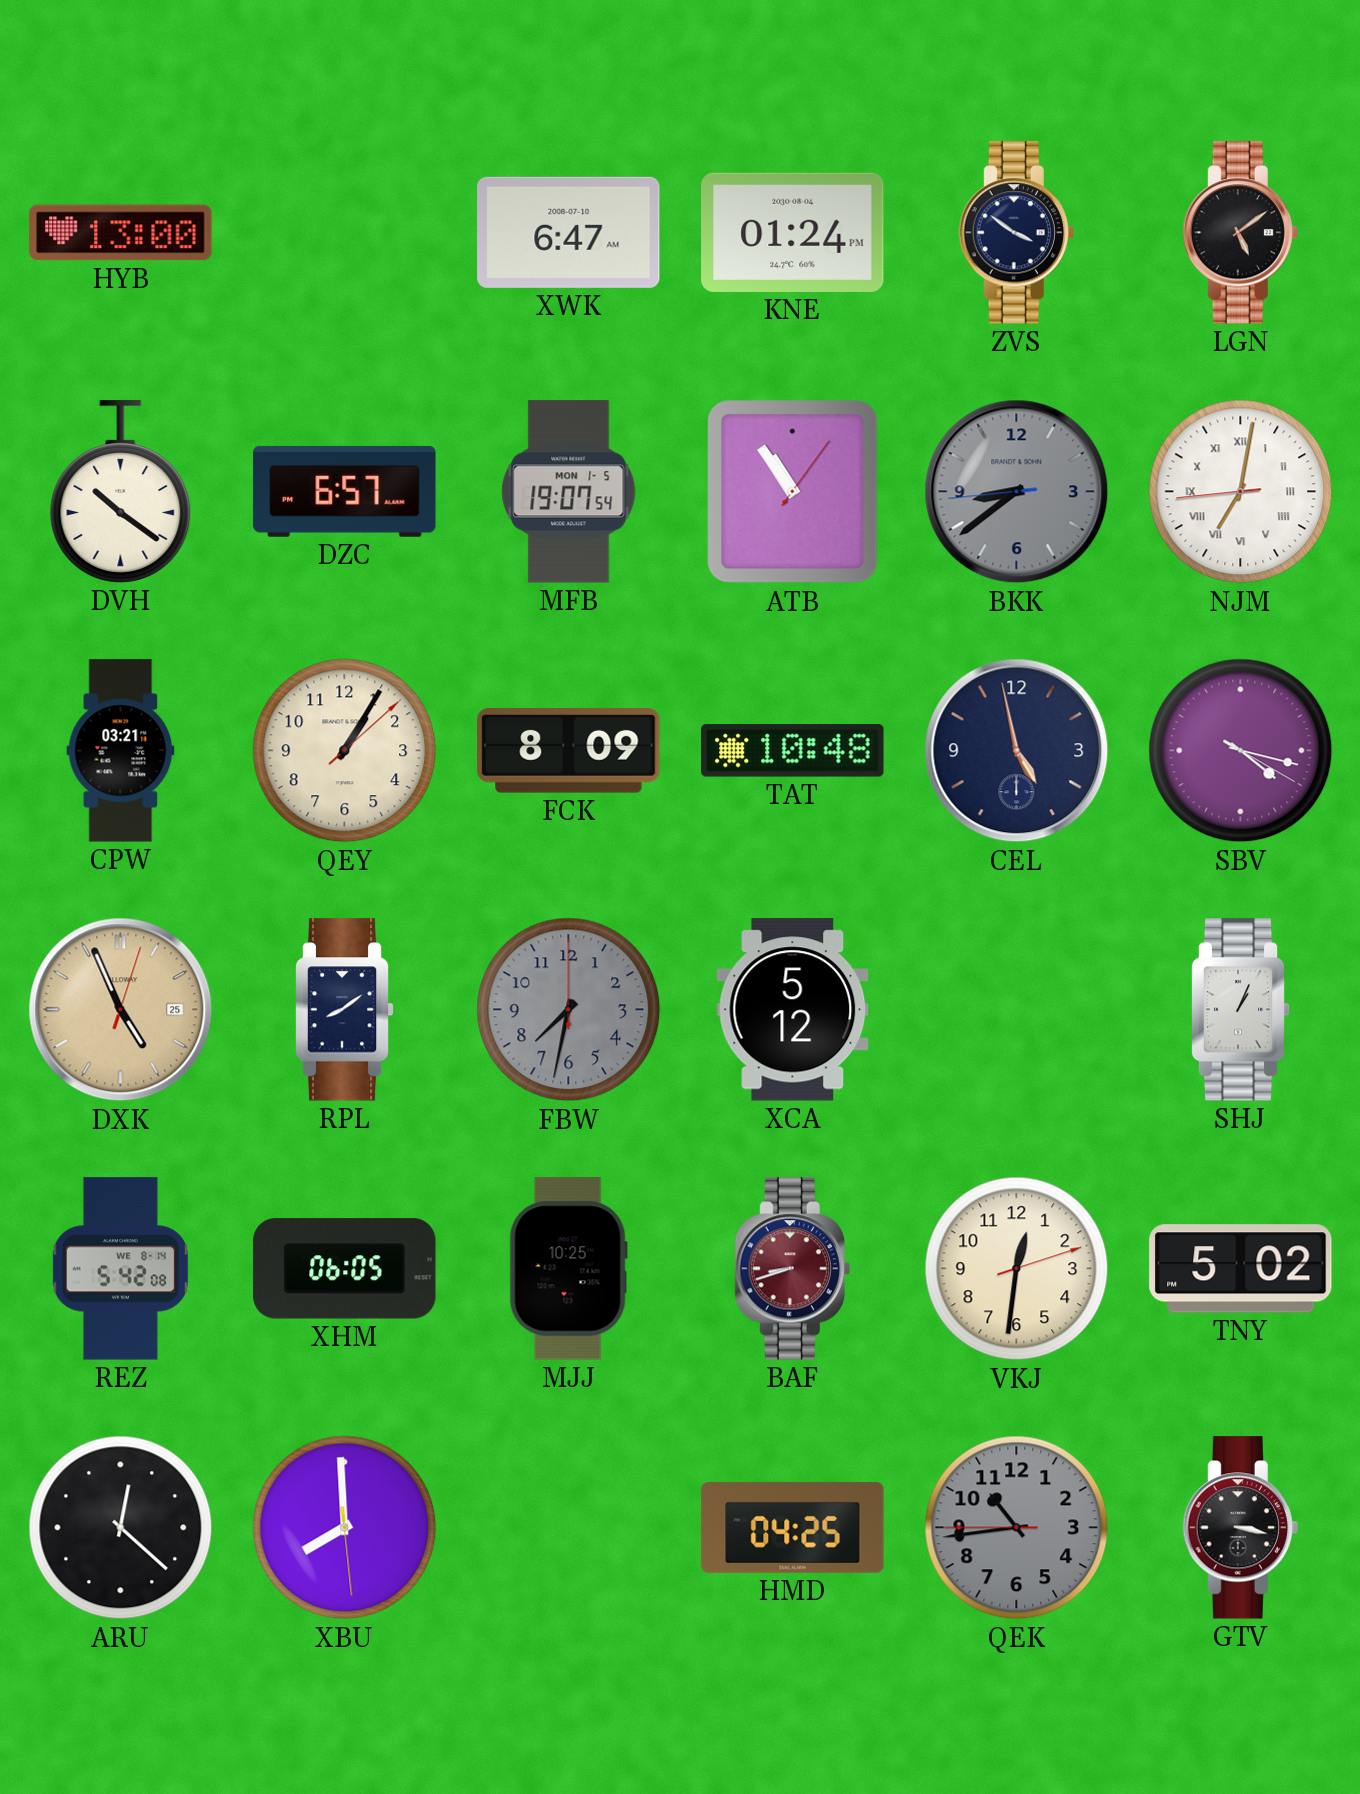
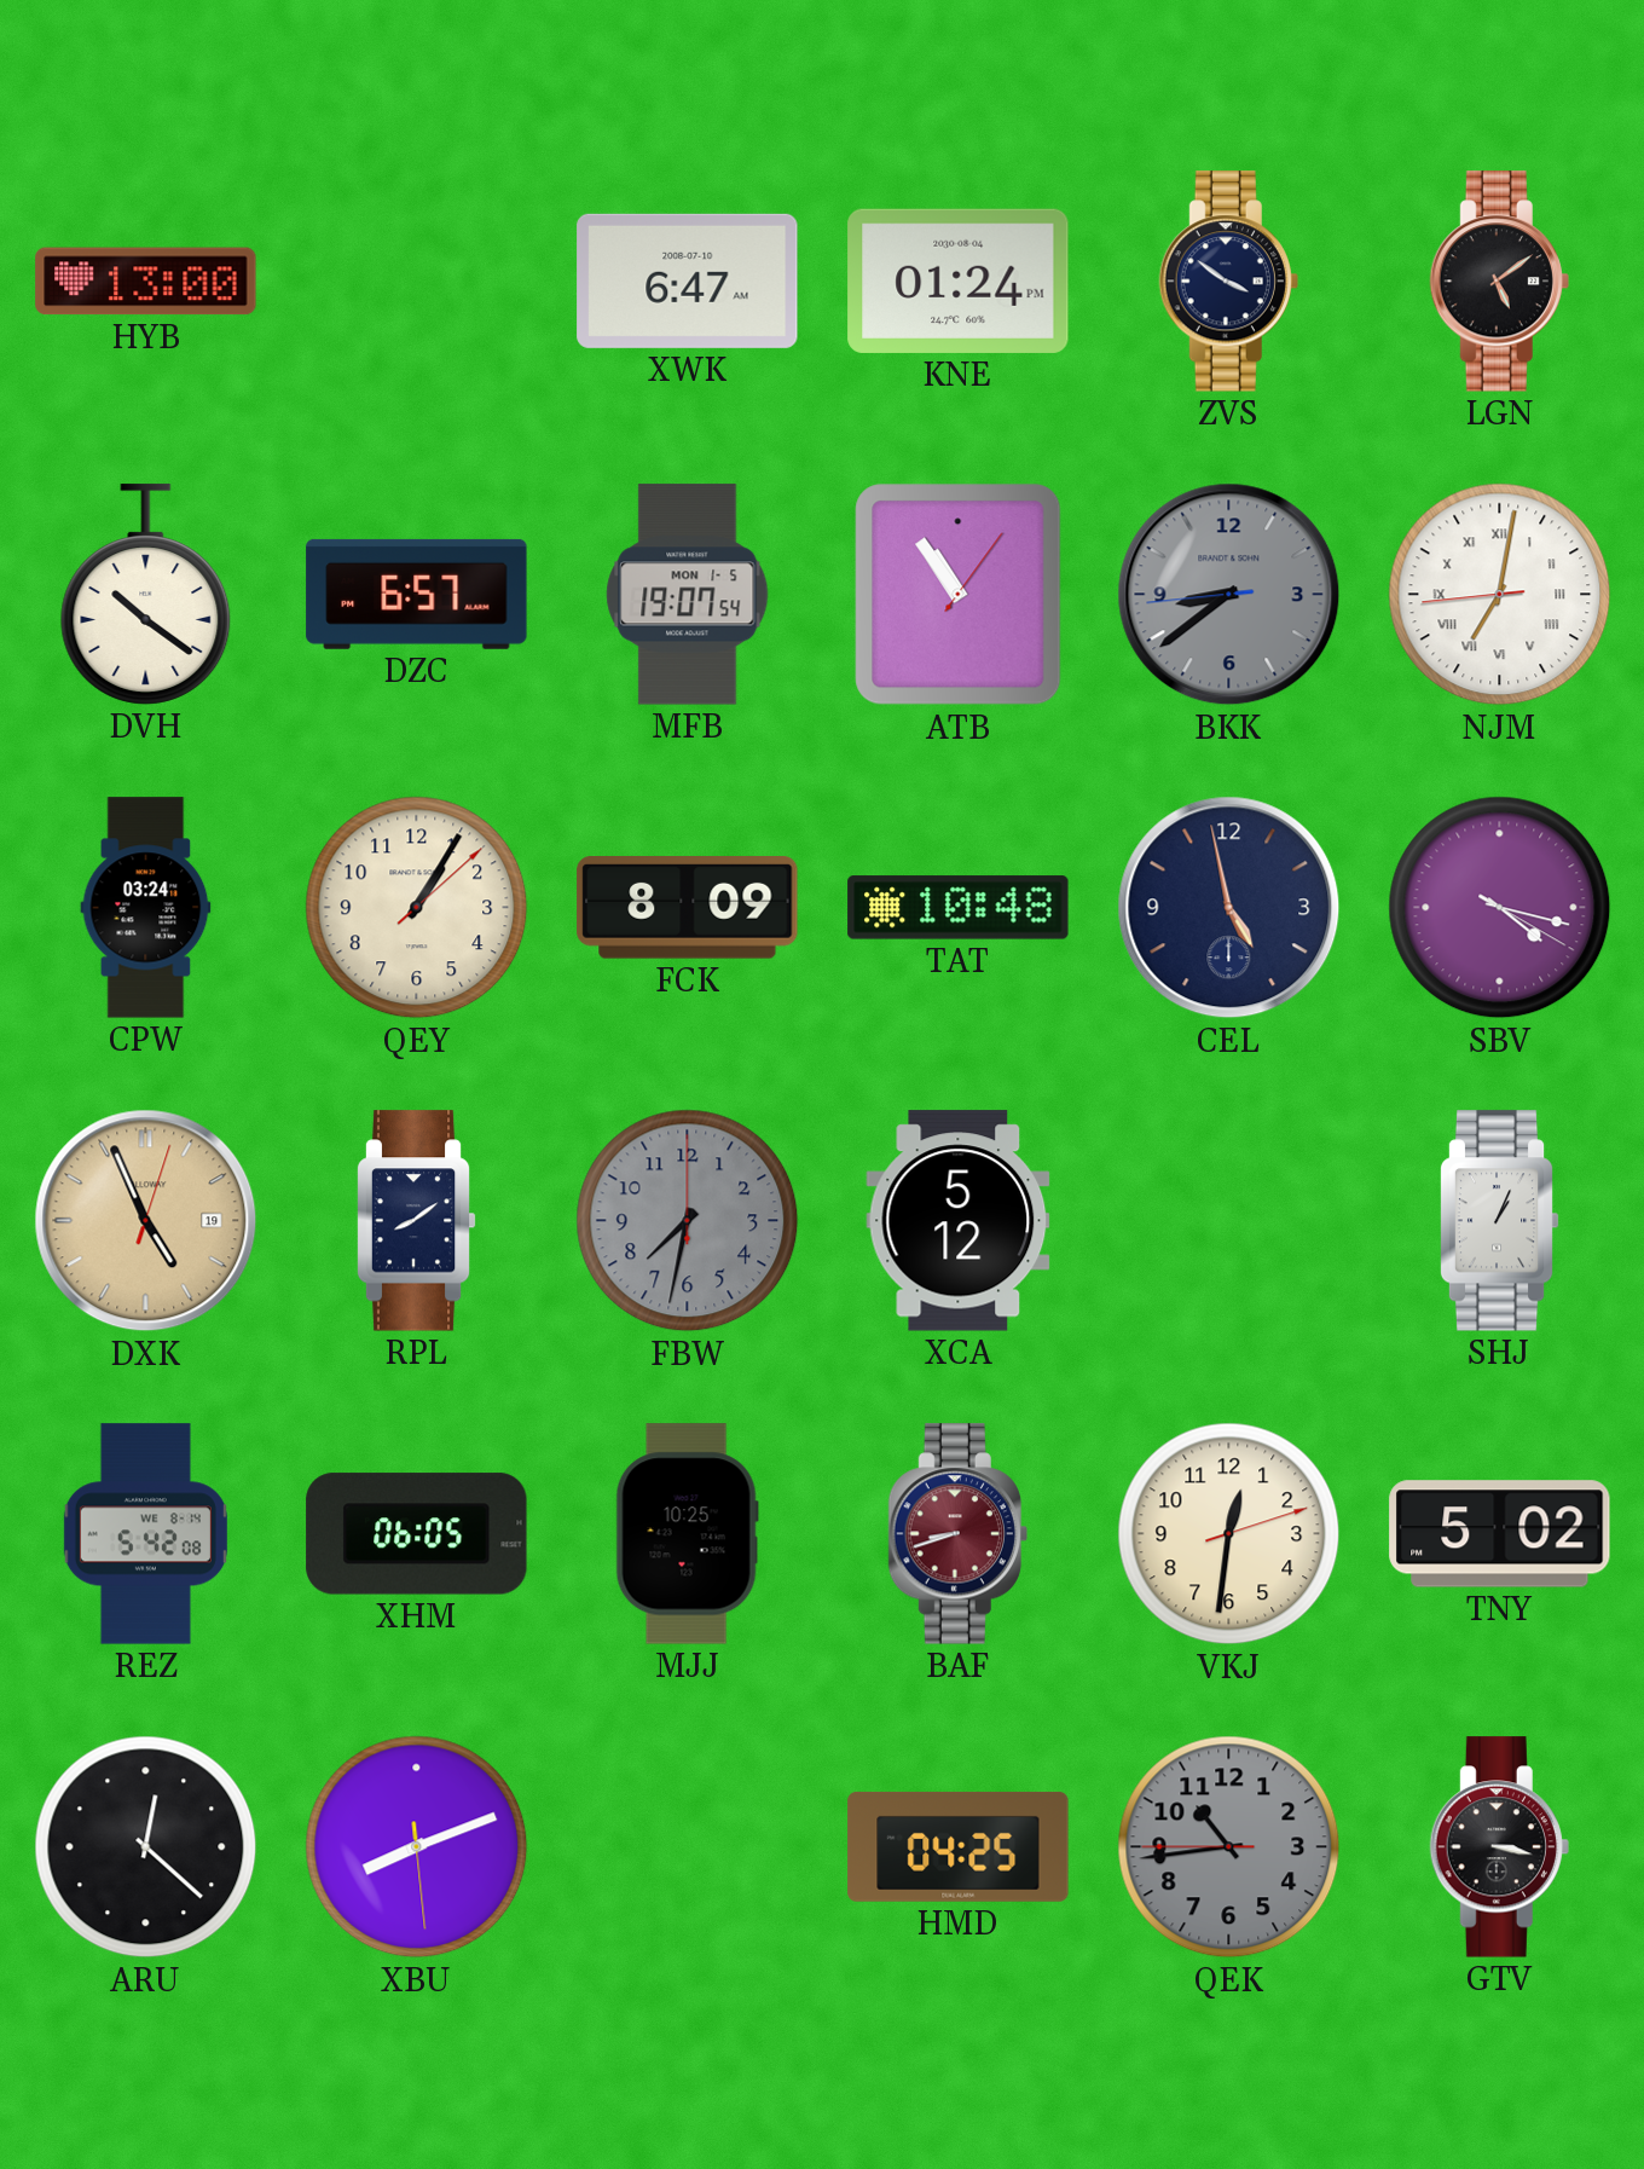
CPW: 03:21 -> 03:24
DXK date: 25 -> 19
XBU: 7:59 -> 8:11
